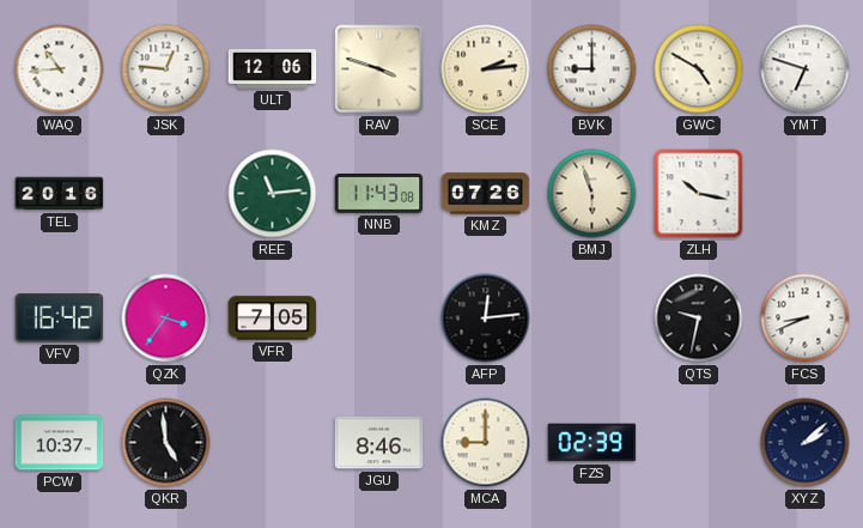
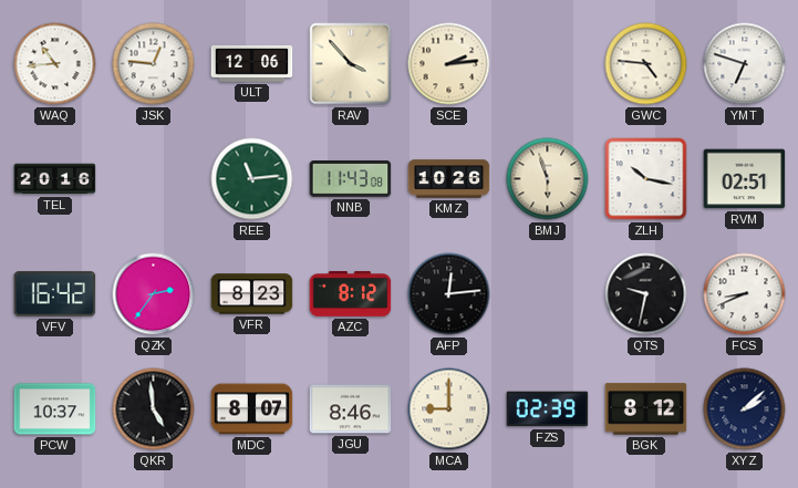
RAV: 3:48 -> 3:53
BVK: 9:00 -> none
GWC: 4:50 -> 4:46
KMZ: 07:26 -> 10:26
RVM: none -> 02:51
QZK: 3:36 -> 2:36
VFR: 7:05 -> 8:23
AZC: none -> 8:12
MDC: none -> 8:07
BGK: none -> 8:12
